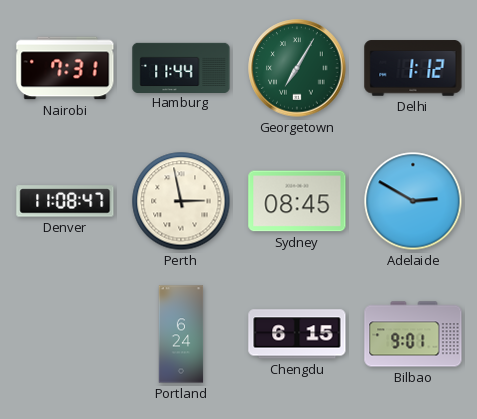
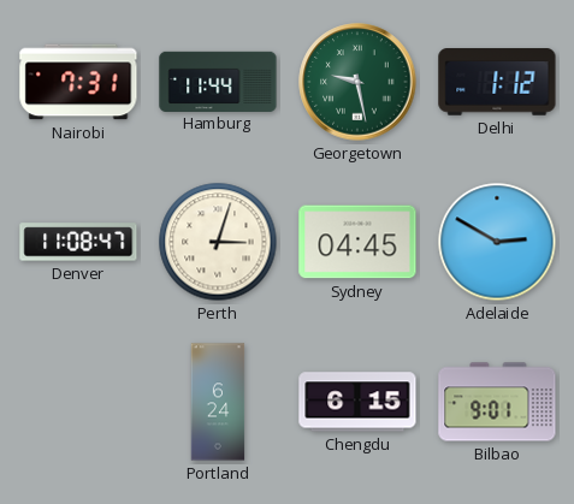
Georgetown: 7:05 -> 9:28
Perth: 2:58 -> 3:03
Sydney: 08:45 -> 04:45
